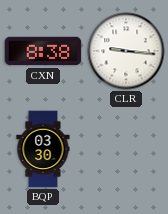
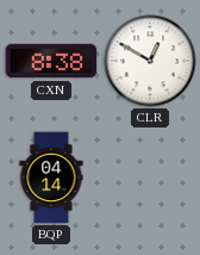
CLR: 9:16 -> 12:50
BQP: 03:30 -> 04:14
